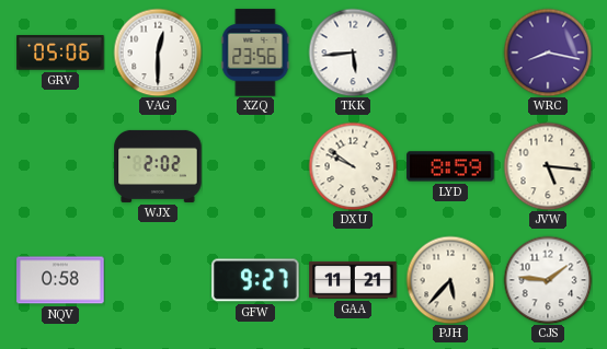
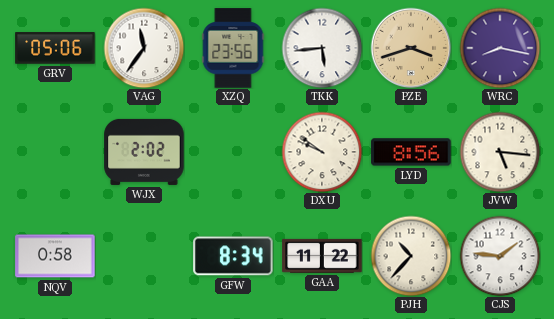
VAG: 12:30 -> 11:36
PZE: none -> 3:42
LYD: 8:59 -> 8:56
GFW: 9:27 -> 8:34
GAA: 11:21 -> 11:22
PJH: 5:37 -> 10:37
